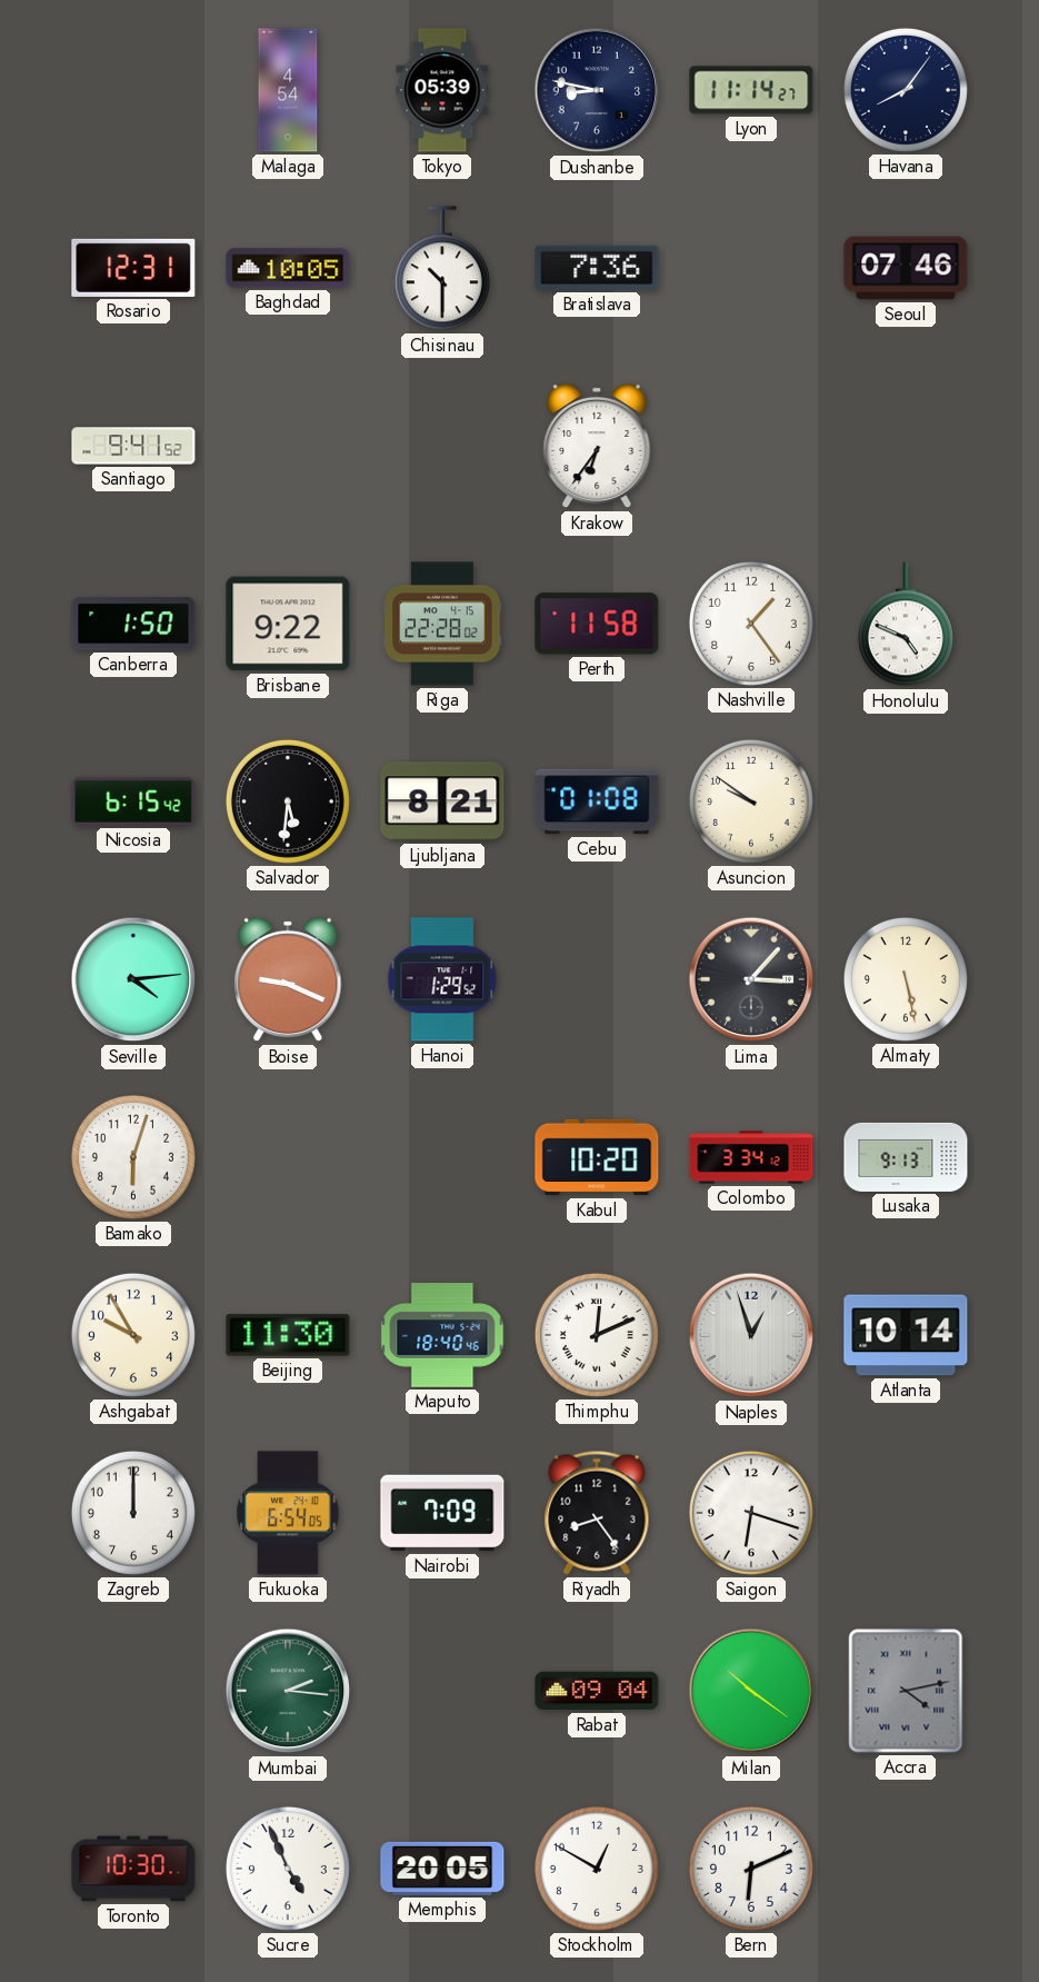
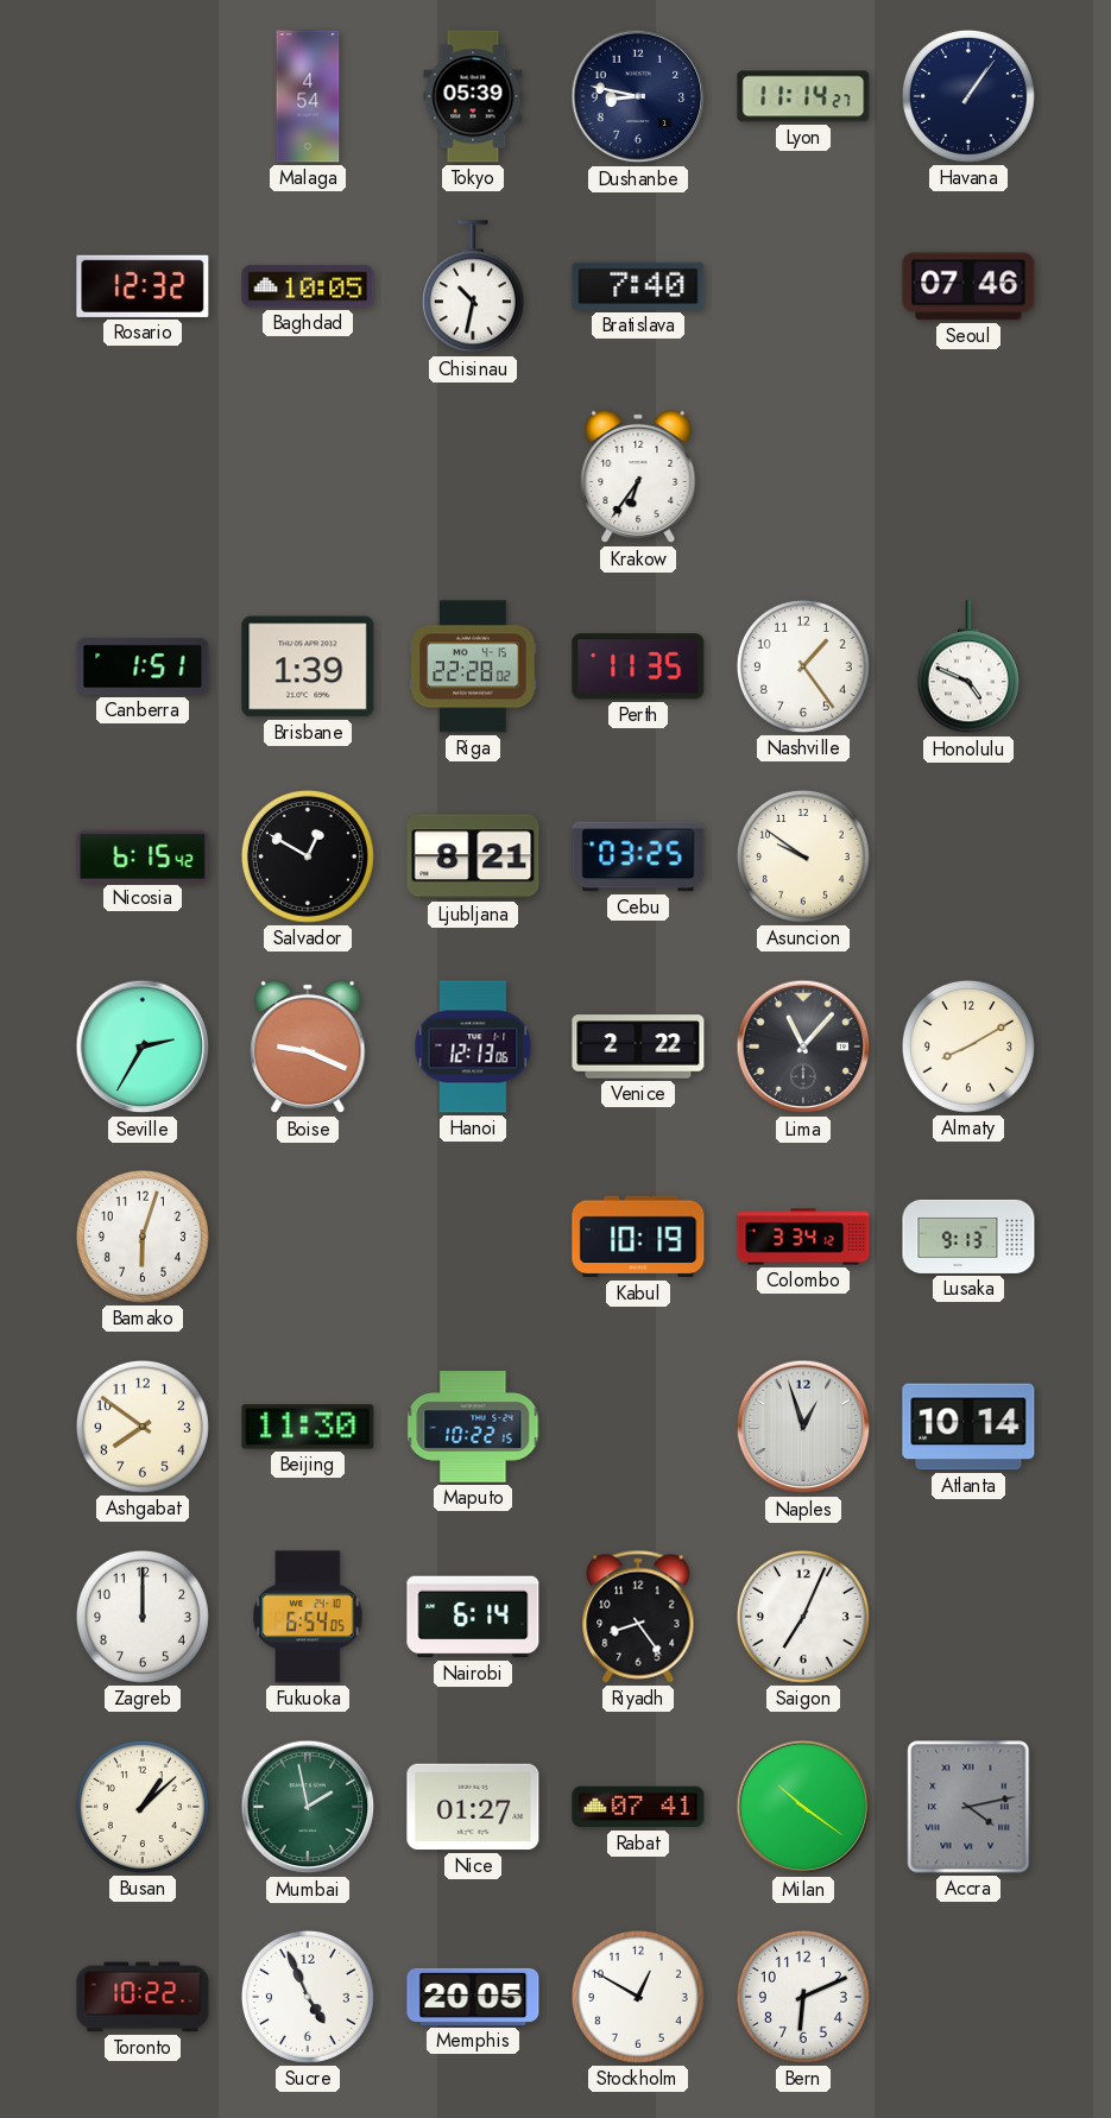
Havana: 8:06 -> 1:06
Rosario: 12:31 -> 12:32
Chisinau: 10:30 -> 10:32
Bratislava: 7:36 -> 7:40
Santiago: 9:41 -> none
Canberra: 1:50 -> 1:51
Brisbane: 9:22 -> 1:39
Perth: 11:58 -> 11:35
Salvador: 5:31 -> 12:50
Cebu: 01:08 -> 03:25
Seville: 4:14 -> 2:35
Hanoi: 1:29 -> 12:13
Venice: none -> 2:22
Lima: 3:07 -> 11:07
Almaty: 5:28 -> 8:10
Kabul: 10:20 -> 10:19
Ashgabat: 9:55 -> 7:51
Maputo: 18:40 -> 10:22
Thimphu: 12:11 -> none
Nairobi: 7:09 -> 6:14
Saigon: 6:18 -> 7:04
Busan: none -> 1:08
Mumbai: 2:16 -> 1:58
Nice: none -> 01:27
Rabat: 09:04 -> 07:41
Toronto: 10:30 -> 10:22
